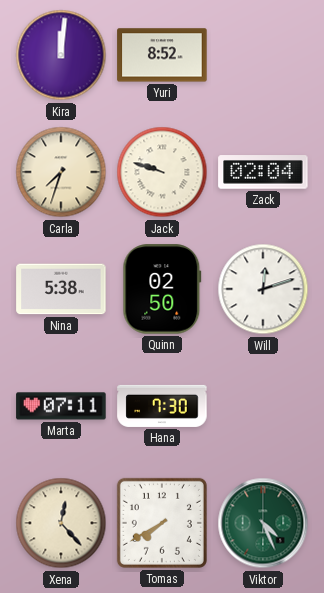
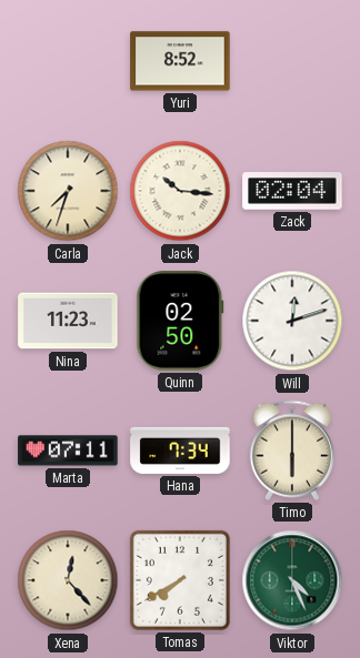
Kira: 12:01 -> none
Jack: 9:48 -> 10:16
Nina: 5:38 -> 11:23
Hana: 7:30 -> 7:34
Timo: none -> 6:00
